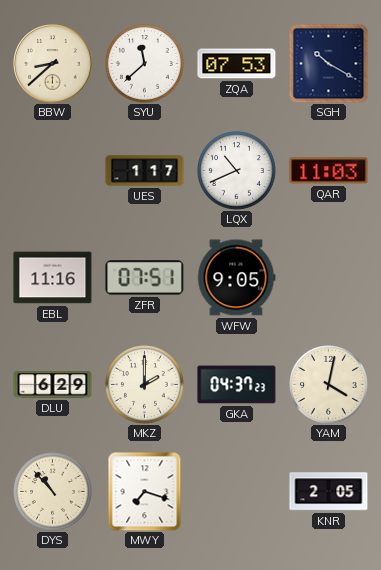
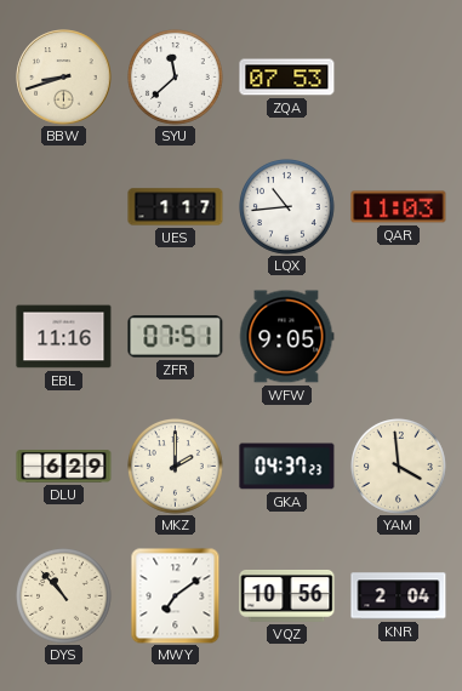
BBW: 8:38 -> 8:42
SGH: 10:20 -> none
LQX: 10:41 -> 10:44
YAM: 4:02 -> 3:59
MWY: 7:18 -> 7:09
VQZ: none -> 10:56
KNR: 2:05 -> 2:04
